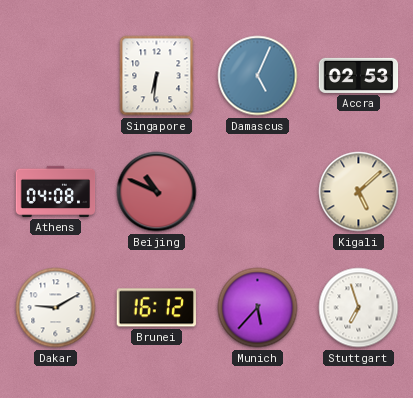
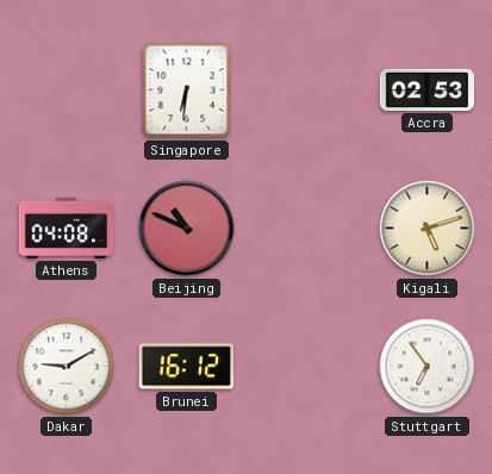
Damascus: 5:04 -> none
Kigali: 5:08 -> 5:12
Munich: 5:37 -> none
Stuttgart: 6:57 -> 6:54
